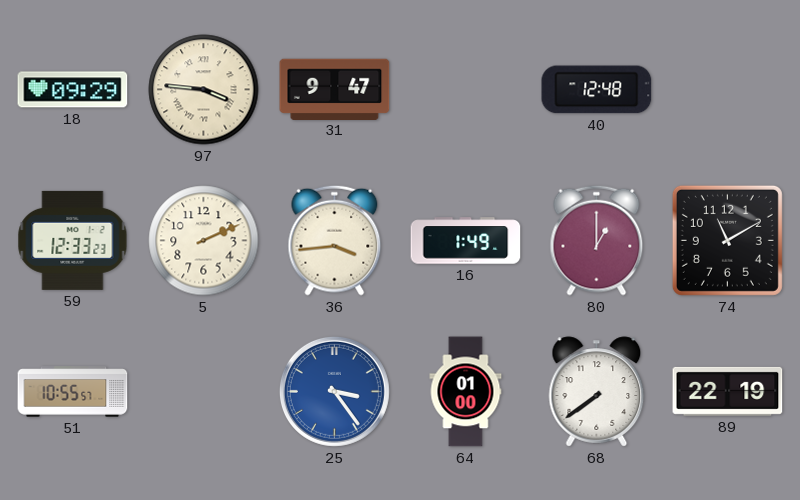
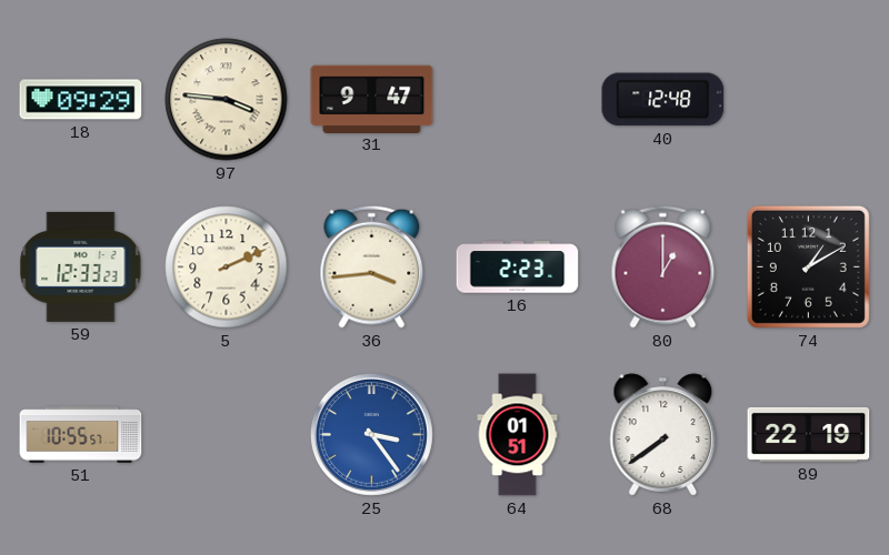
16: 1:49 -> 2:23
74: 11:10 -> 1:10
64: 01:00 -> 01:51
